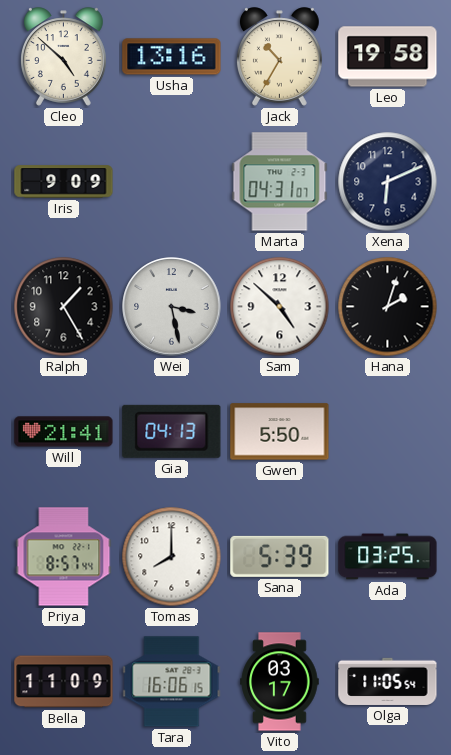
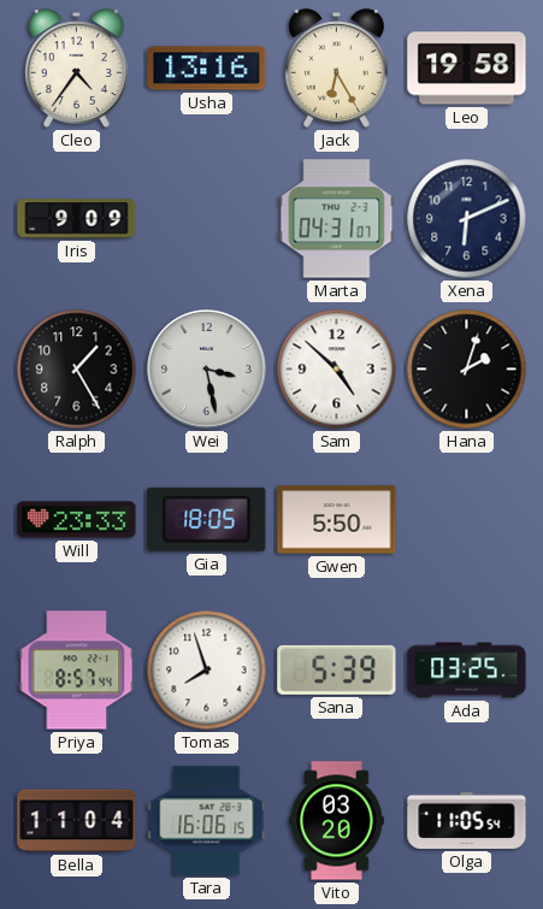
Cleo: 4:52 -> 4:36
Jack: 10:35 -> 6:25
Will: 21:41 -> 23:33
Gia: 04:13 -> 18:05
Tomas: 8:00 -> 7:57
Bella: 11:09 -> 11:04
Vito: 03:17 -> 03:20
